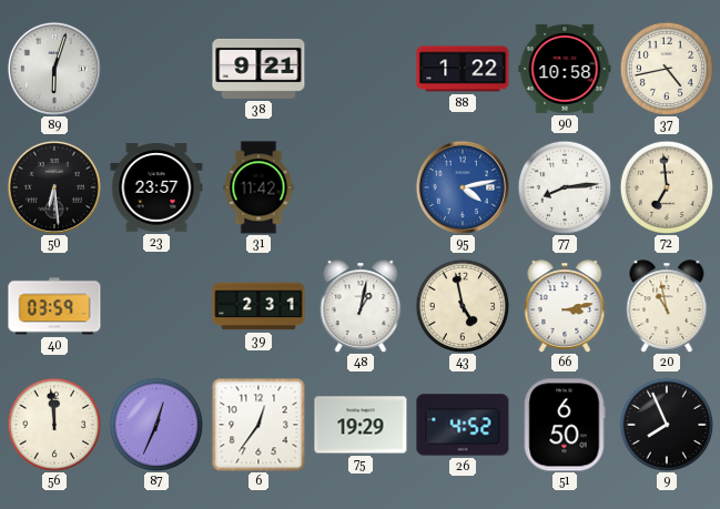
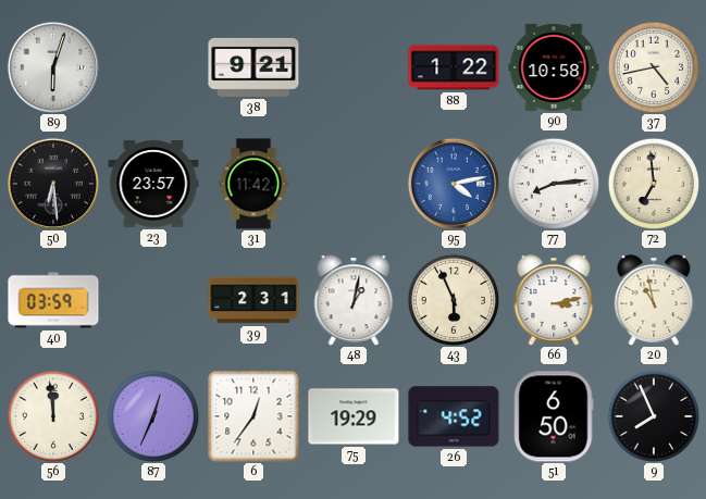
43: 4:58 -> 5:56
